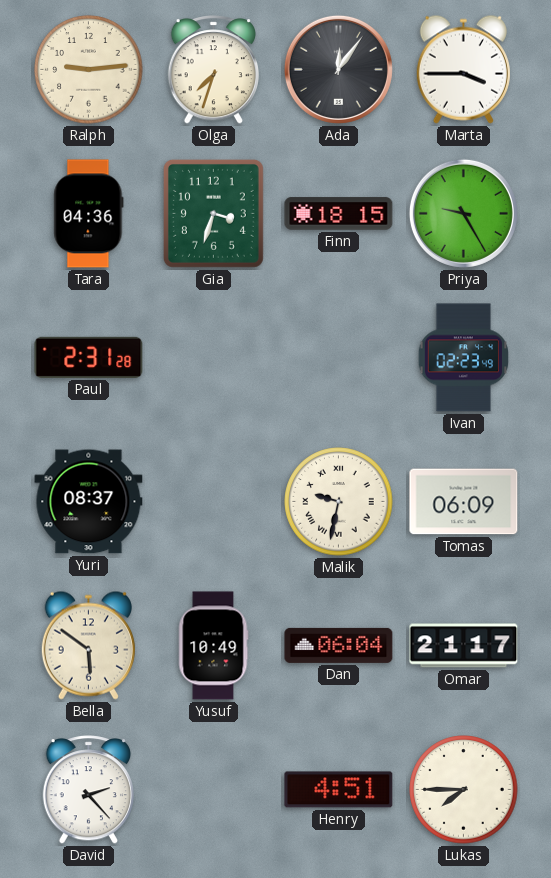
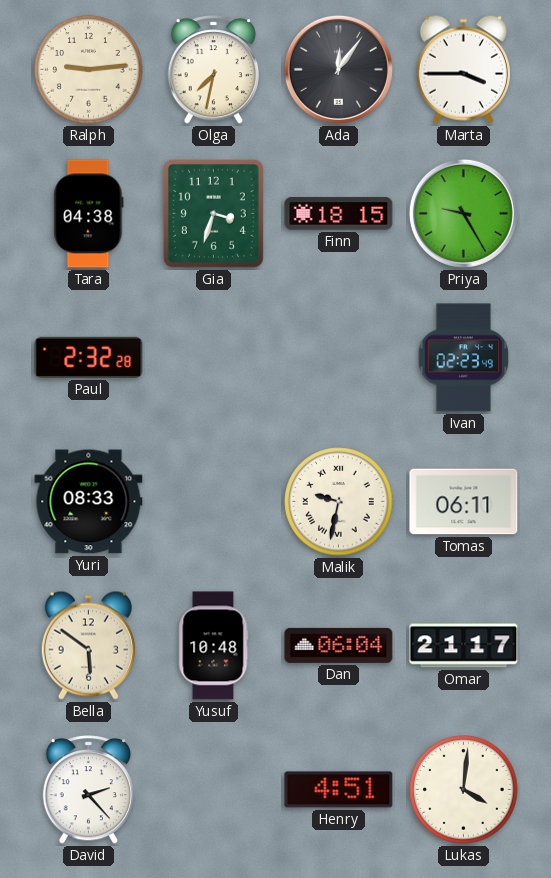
Olga: 7:33 -> 7:32
Tara: 04:36 -> 04:38
Paul: 2:31 -> 2:32
Yuri: 08:37 -> 08:33
Tomas: 06:09 -> 06:11
Yusuf: 10:49 -> 10:48
Lukas: 7:45 -> 4:01
